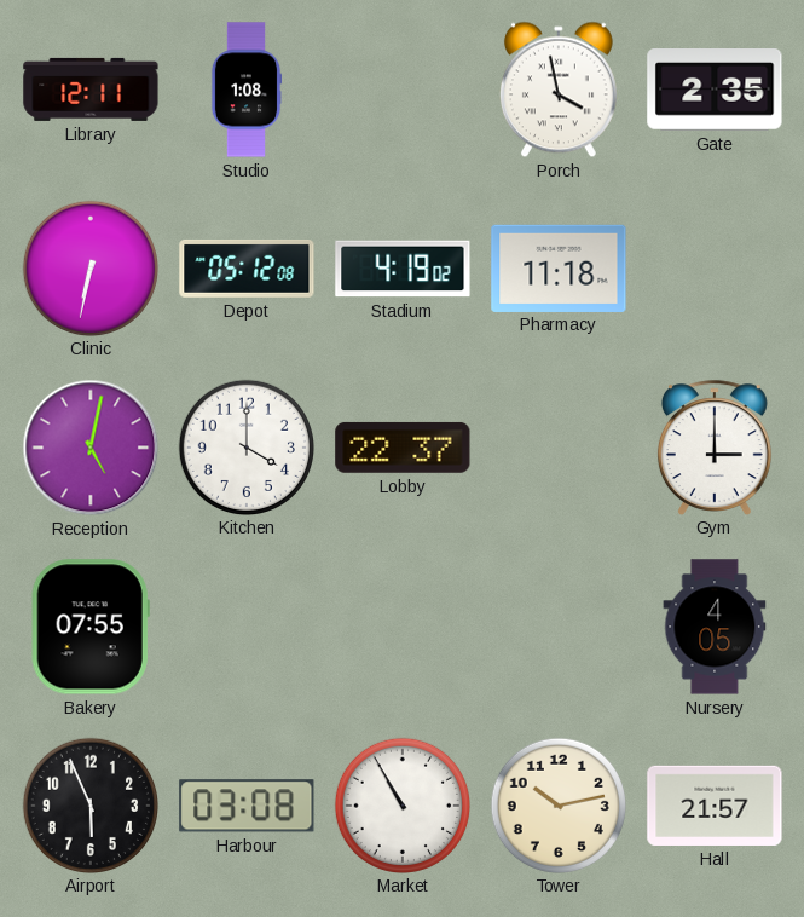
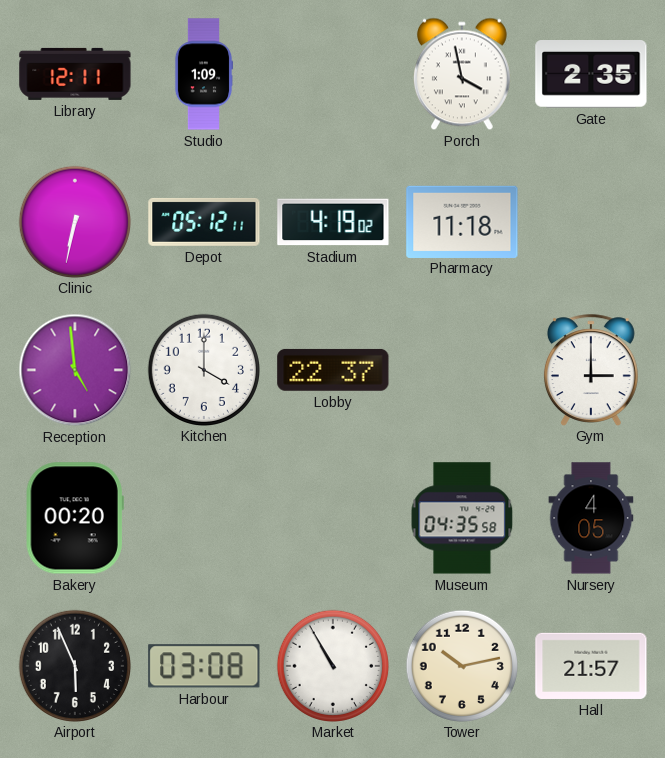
Studio: 1:08 -> 1:09
Depot: 05:12:08 -> 05:12:11
Reception: 5:02 -> 4:59
Bakery: 07:55 -> 00:20
Museum: none -> 04:35
